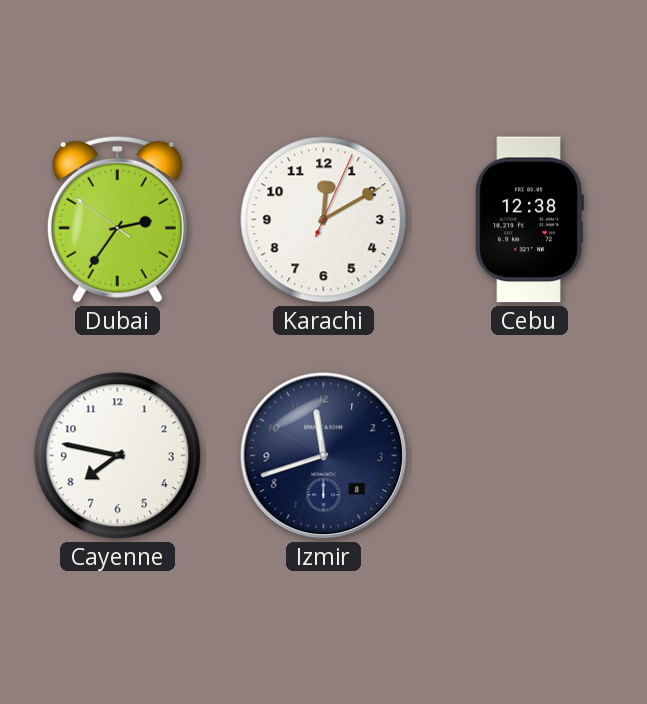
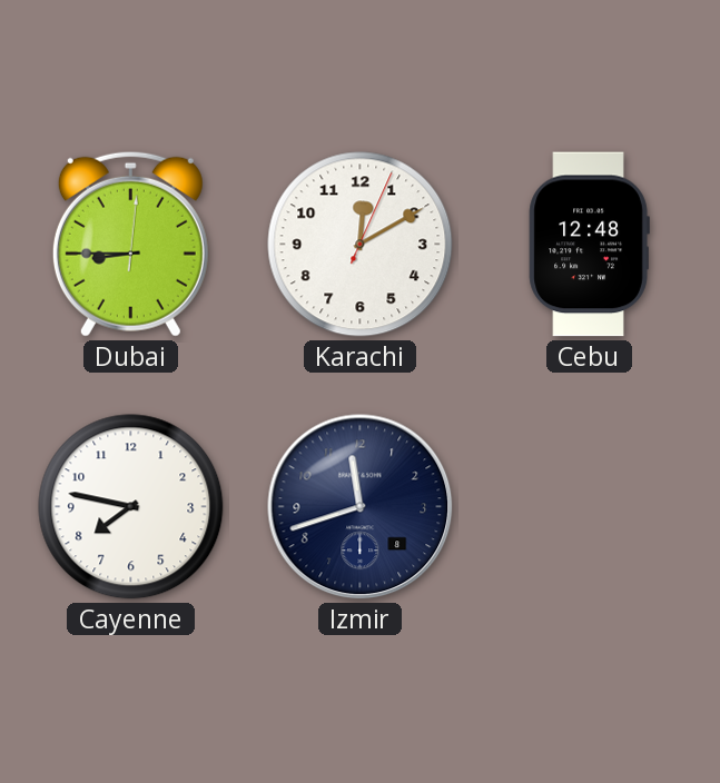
Dubai: 2:35 -> 8:45
Cebu: 12:38 -> 12:48
